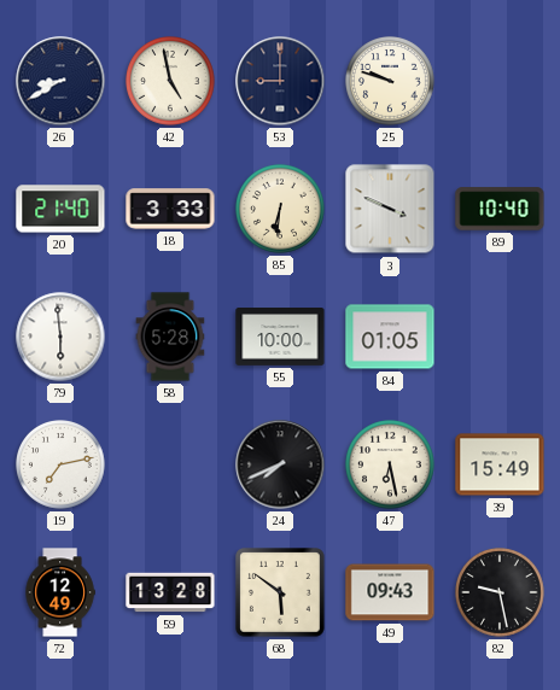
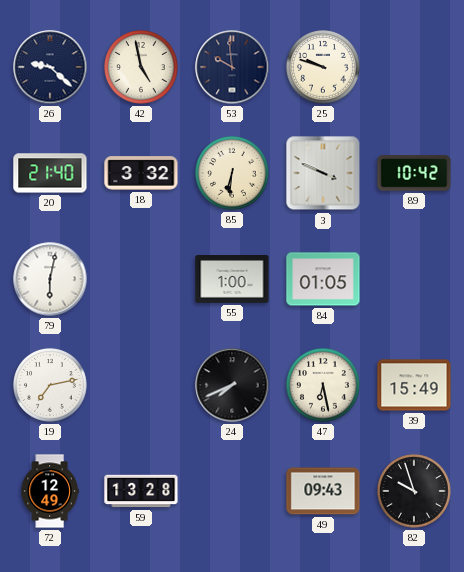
26: 8:40 -> 9:22
53: 9:00 -> 9:59
18: 3:33 -> 3:32
89: 10:40 -> 10:42
79: 5:59 -> 6:02
58: 5:28 -> none
55: 10:00 -> 1:00
68: 5:51 -> none
82: 9:28 -> 9:57
